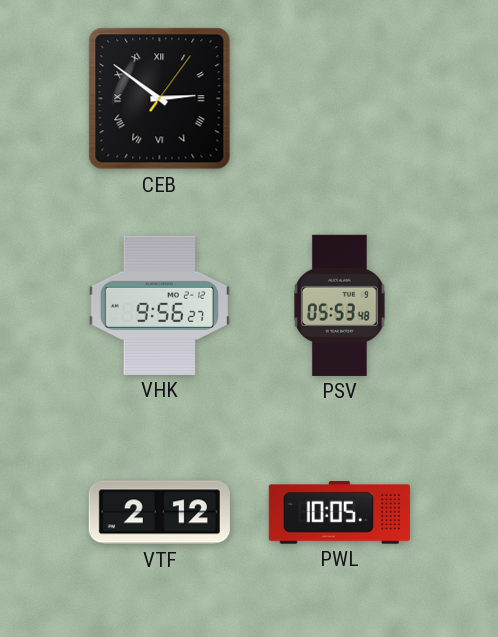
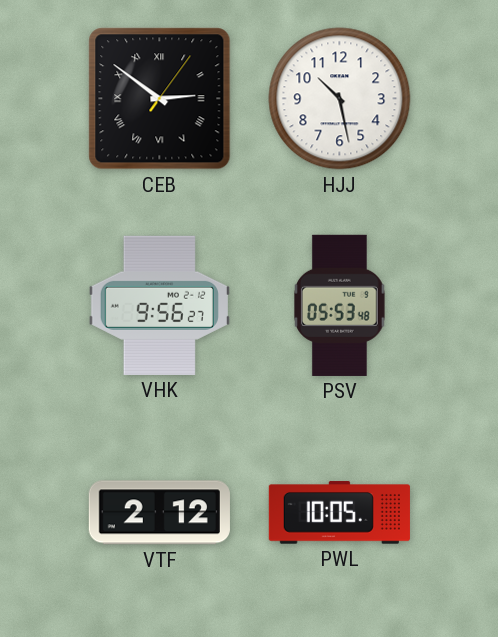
HJJ: none -> 10:28
